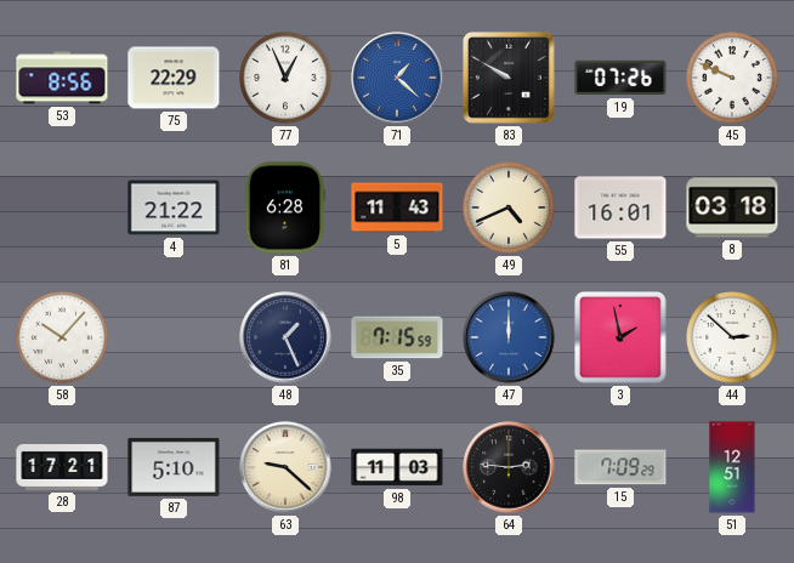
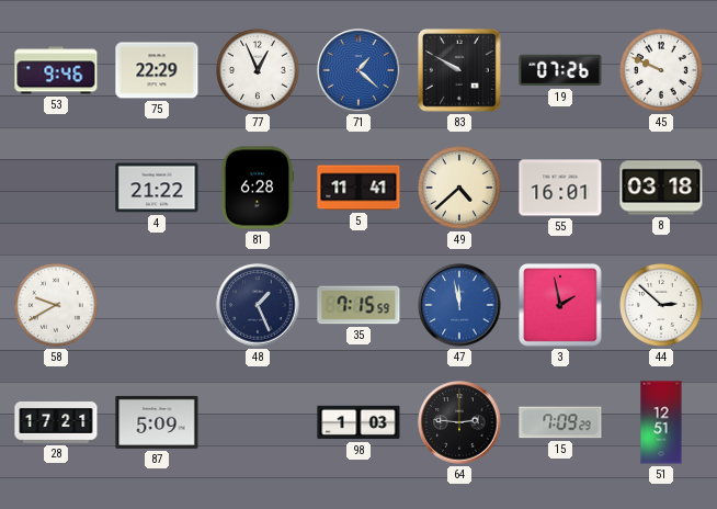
53: 8:56 -> 9:46
5: 11:43 -> 11:41
49: 4:41 -> 4:38
58: 10:07 -> 9:40
47: 12:00 -> 11:58
87: 5:10 -> 5:09
63: 9:22 -> none
98: 11:03 -> 1:03
